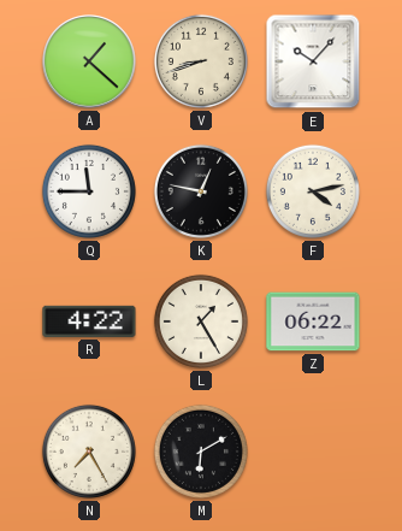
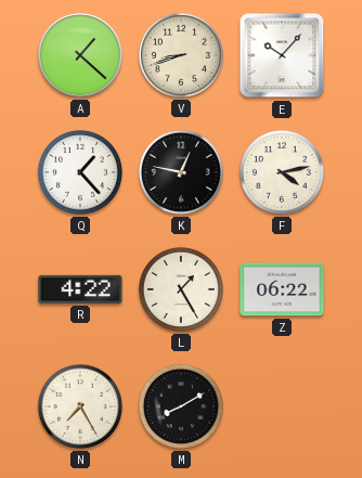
Q: 11:45 -> 1:23
M: 6:10 -> 8:10
